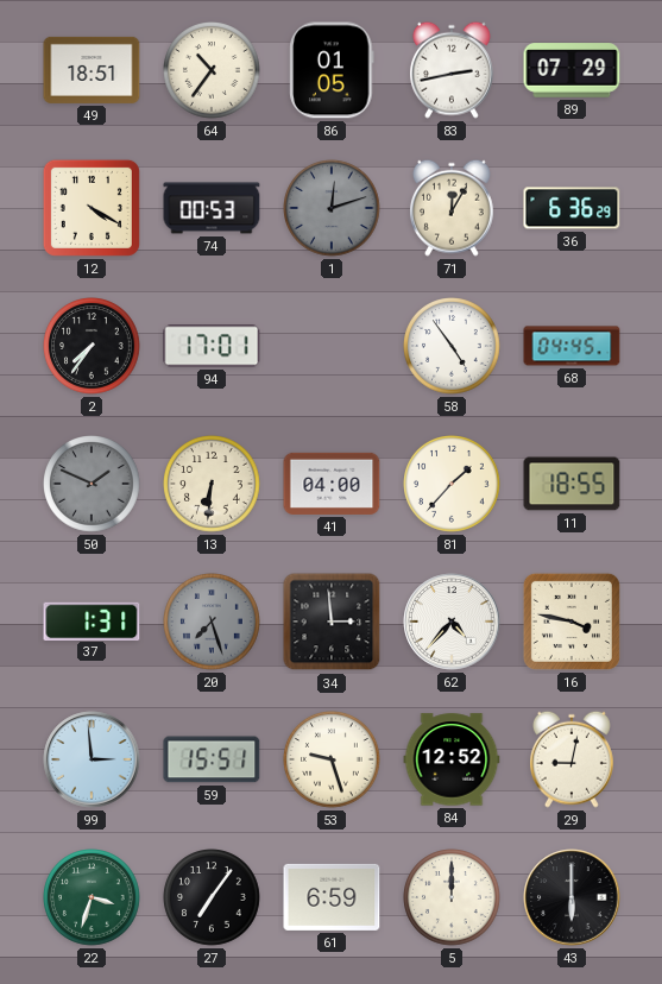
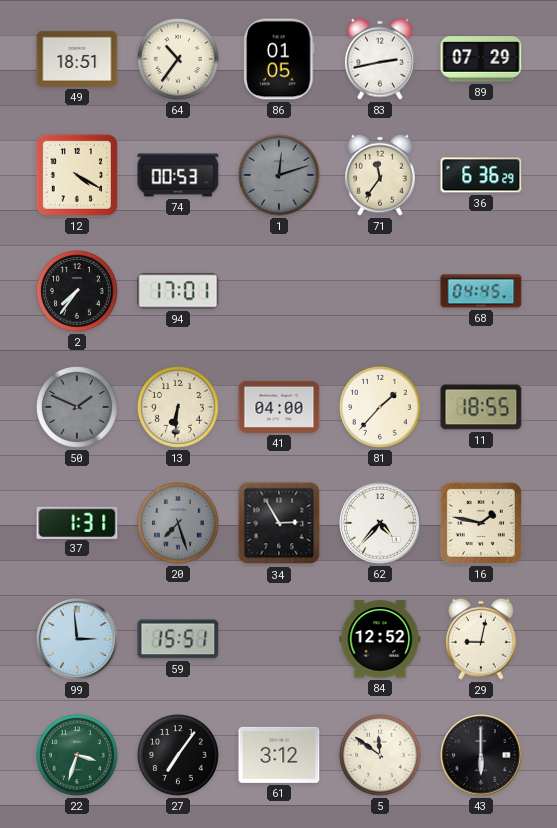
71: 12:05 -> 11:36
58: 4:54 -> none
34: 2:59 -> 2:55
16: 3:47 -> 1:47
53: 9:27 -> none
61: 6:59 -> 3:12
5: 12:00 -> 11:51
